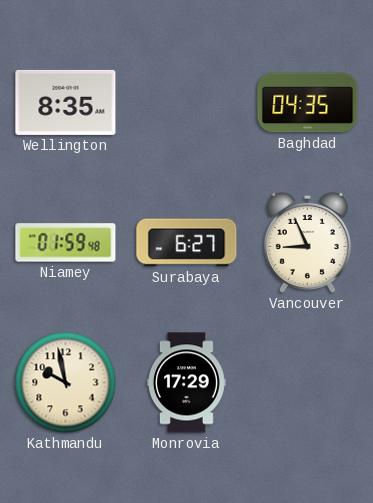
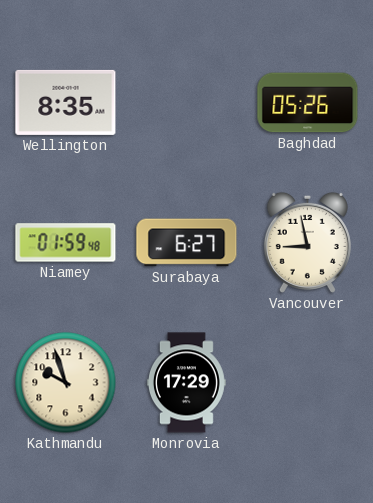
Baghdad: 04:35 -> 05:26
Vancouver: 8:56 -> 8:58
Kathmandu: 9:58 -> 9:57
